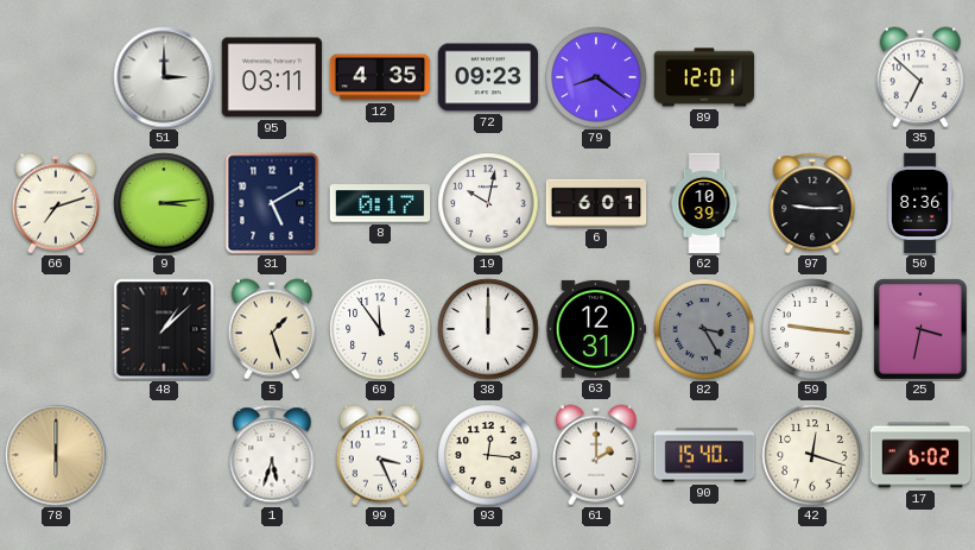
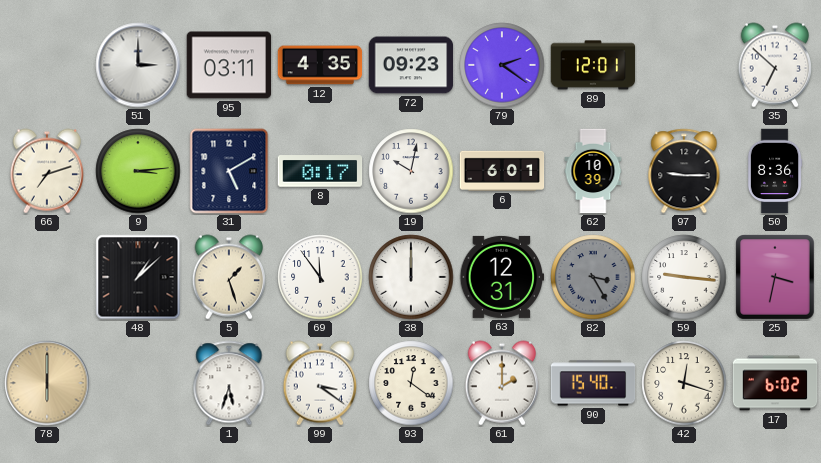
79: 8:21 -> 2:21
99: 3:26 -> 3:21
93: 12:16 -> 12:21
